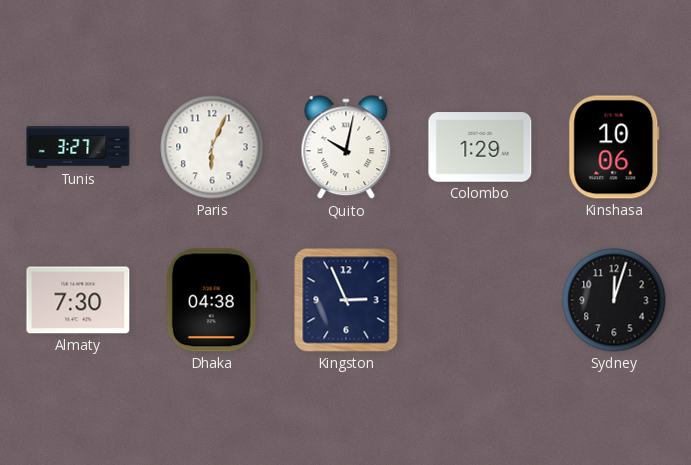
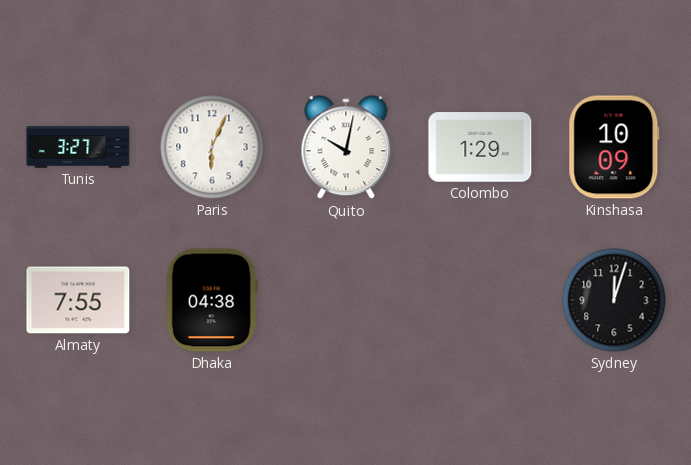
Kinshasa: 10:06 -> 10:09
Almaty: 7:30 -> 7:55
Kingston: 2:56 -> none
